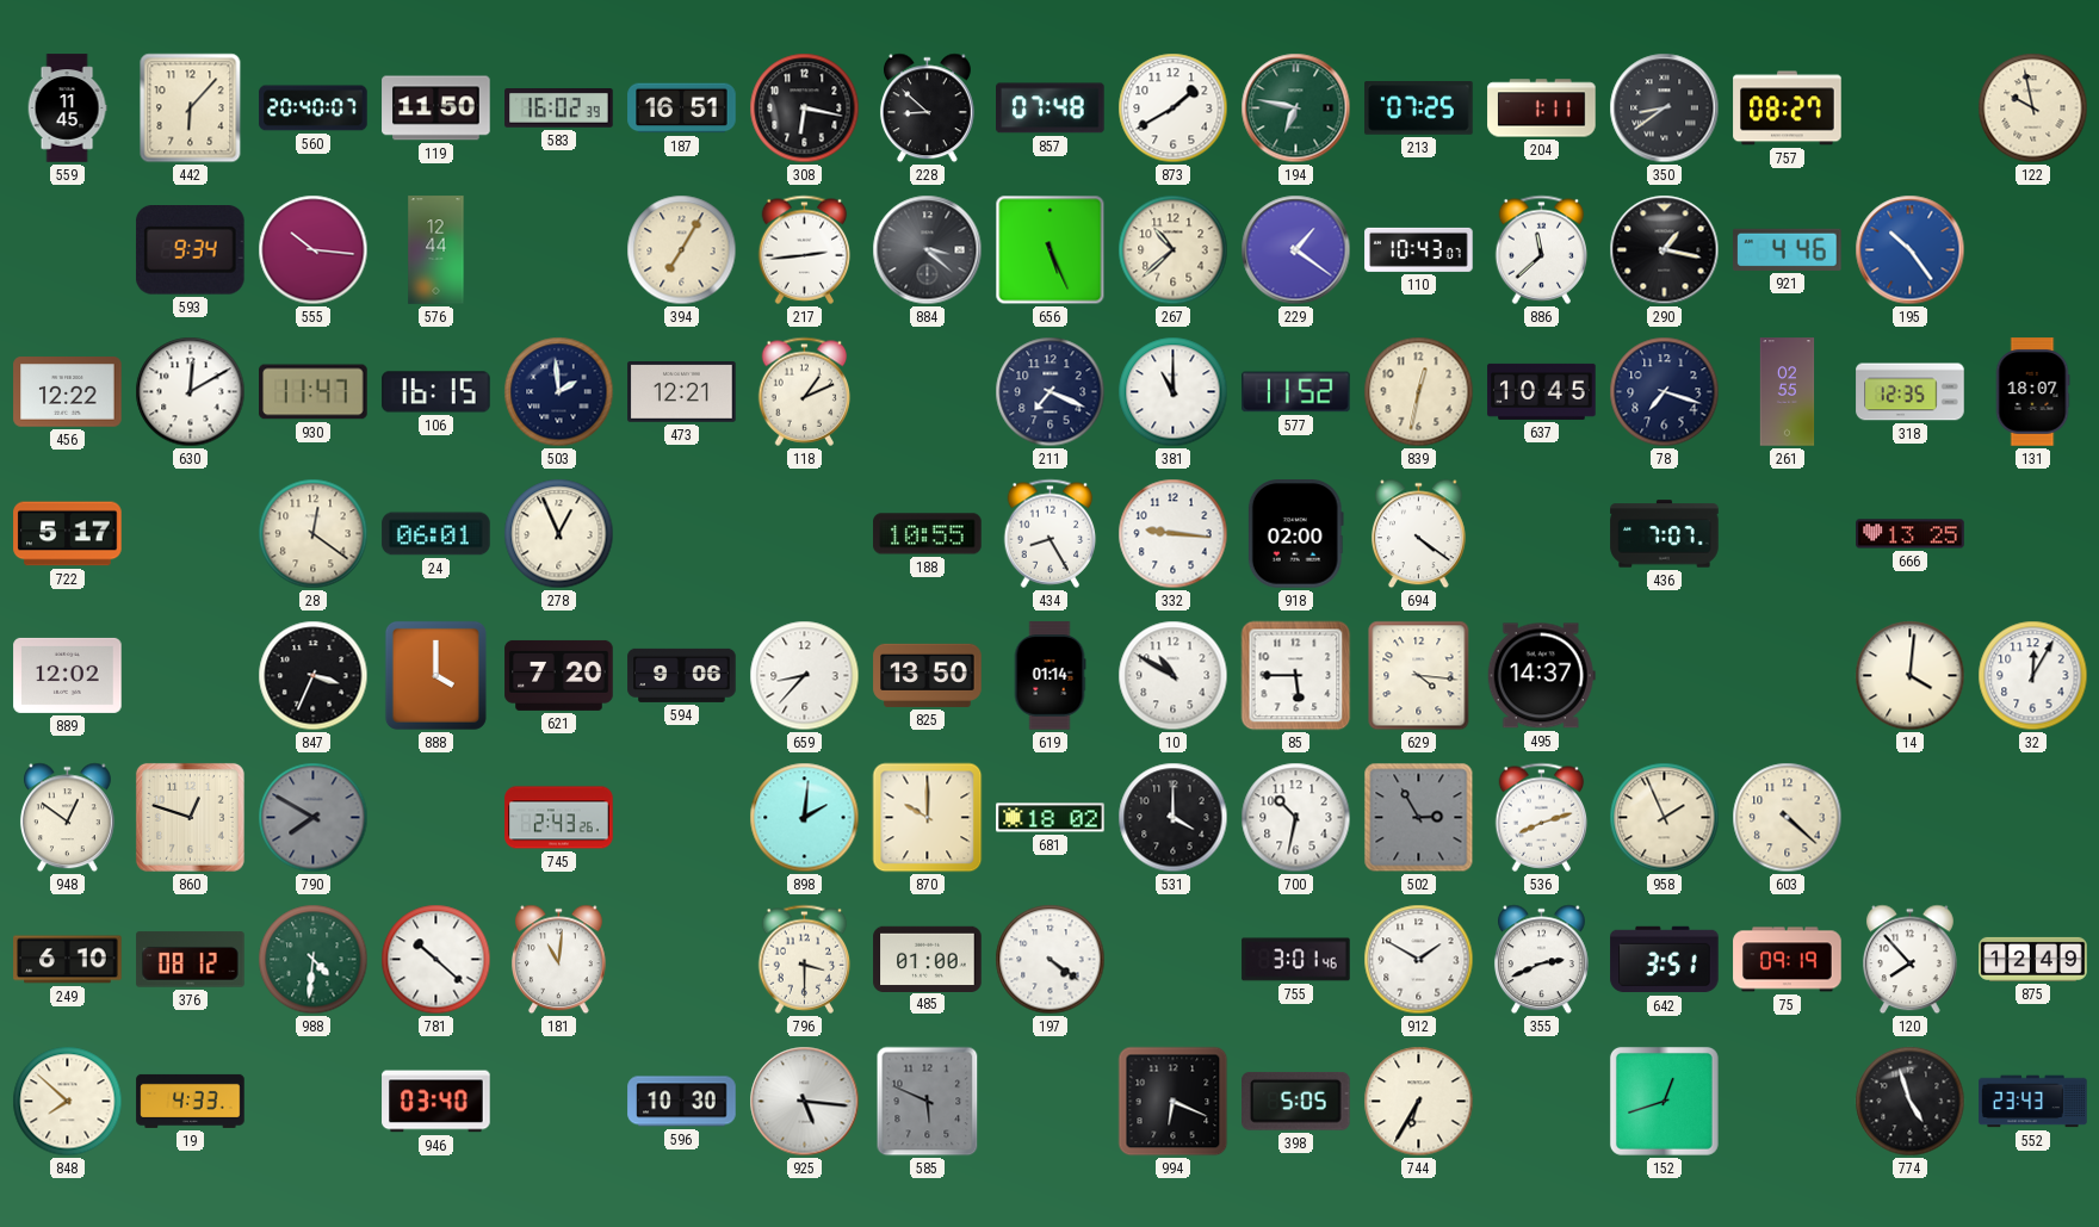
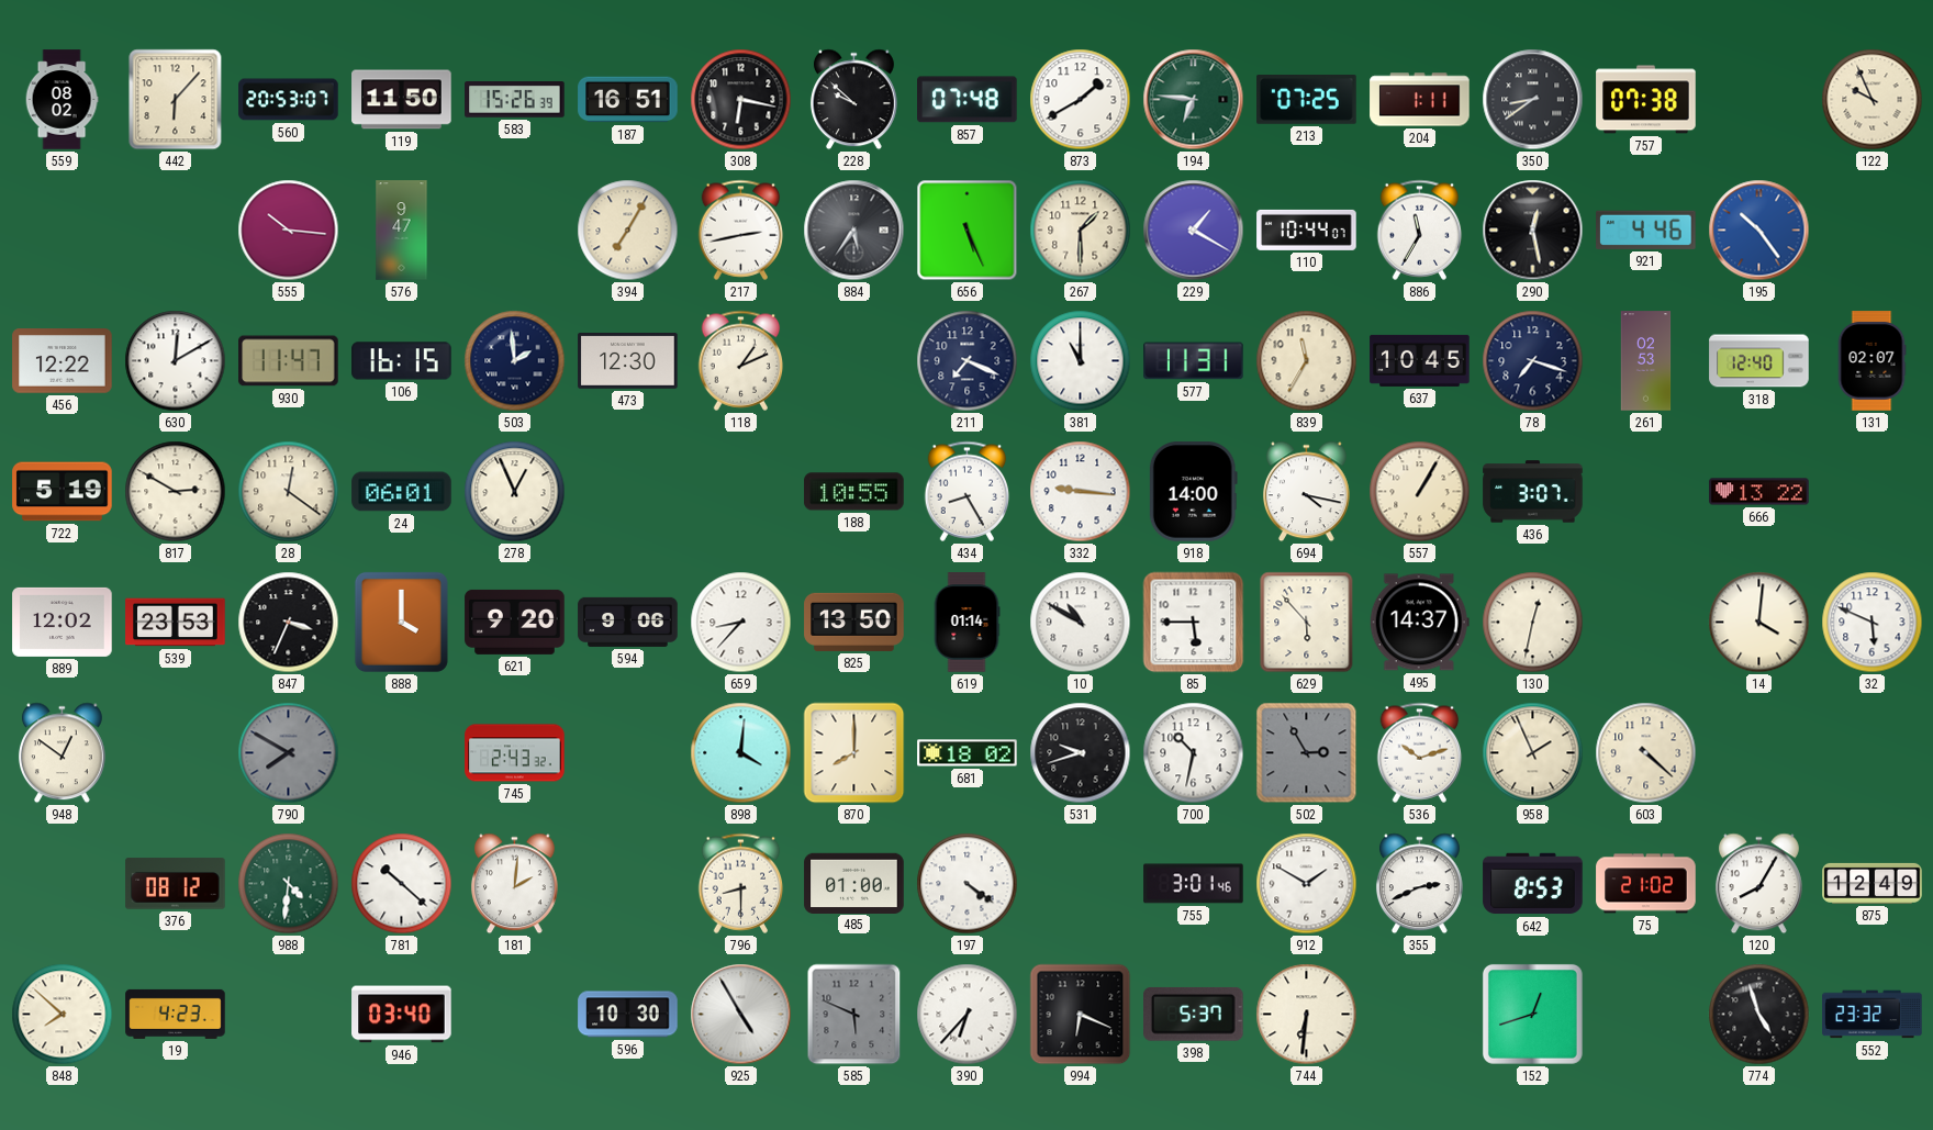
559: 11:45 -> 08:02
560: 20:40 -> 20:53
583: 16:02 -> 15:26
228: 8:52 -> 9:52
194: 6:47 -> 6:46
757: 08:27 -> 07:38
122: 9:58 -> 9:56
593: 9:34 -> none
576: 12:44 -> 9:47
217: 2:44 -> 2:43
884: 3:22 -> 5:36
267: 10:38 -> 1:30
229: 1:21 -> 1:20
110: 10:43 -> 10:44
886: 11:38 -> 11:35
290: 1:17 -> 12:28
473: 12:21 -> 12:30
577: 11:52 -> 11:31
839: 12:32 -> 11:35
261: 02:55 -> 02:53
318: 12:35 -> 12:40
131: 18:07 -> 02:07
722: 5:17 -> 5:19
817: none -> 2:50
918: 02:00 -> 14:00
694: 4:21 -> 4:17
557: none -> 1:05
436: 7:07 -> 3:07
666: 13:25 -> 13:22
539: none -> 23:53
621: 7:20 -> 9:20
629: 4:16 -> 5:53
130: none -> 12:32
32: 12:05 -> 5:49
860: 12:48 -> none
745: 2:43:26 -> 2:43:32
898: 2:01 -> 4:01
870: 10:00 -> 8:00
531: 4:00 -> 9:42
536: 8:12 -> 10:12
249: 6:10 -> none
181: 11:01 -> 2:01
796: 3:30 -> 8:30
642: 3:51 -> 8:53
75: 09:19 -> 21:02
120: 7:53 -> 8:05
19: 4:33 -> 4:23
925: 5:16 -> 4:55
390: none -> 6:37
398: 5:05 -> 5:37
744: 6:35 -> 6:31
552: 23:43 -> 23:32
